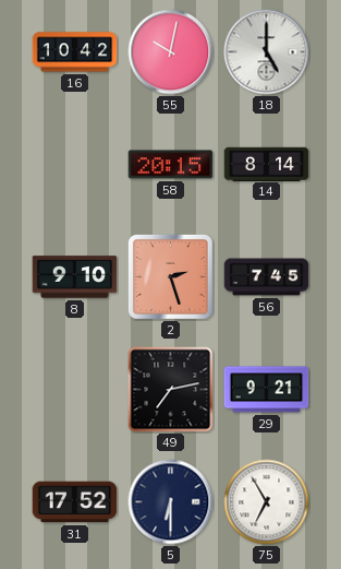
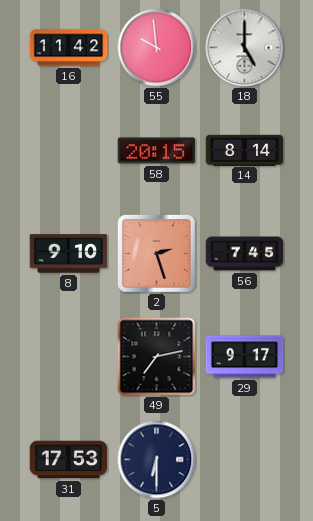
16: 10:42 -> 11:42
55: 10:02 -> 9:59
29: 9:21 -> 9:17
31: 17:52 -> 17:53
75: 6:55 -> none
